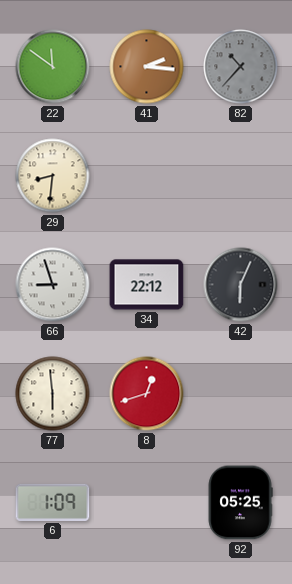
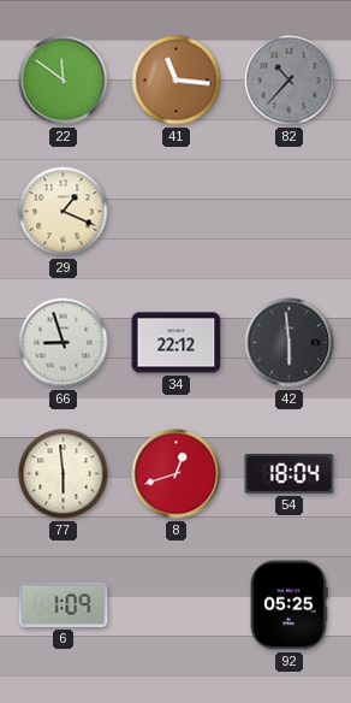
41: 2:16 -> 11:16
29: 8:31 -> 1:19
42: 6:04 -> 5:59
54: none -> 18:04
